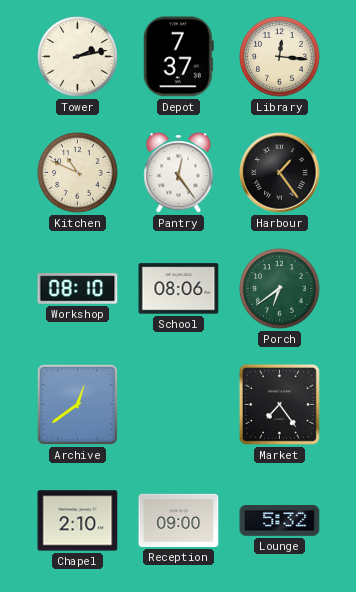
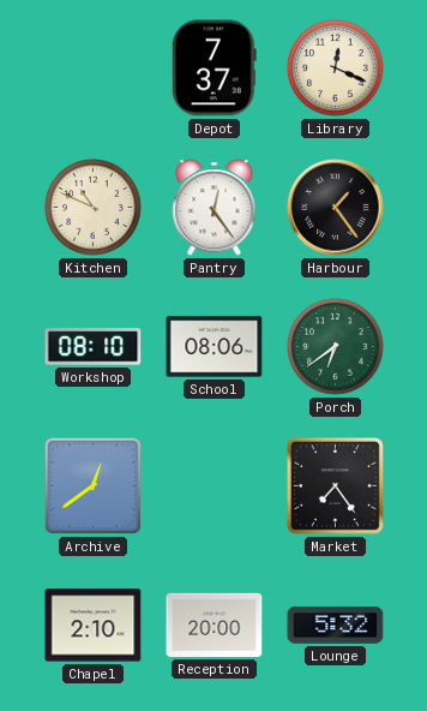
Tower: 2:13 -> none
Library: 12:16 -> 12:19
Reception: 09:00 -> 20:00
